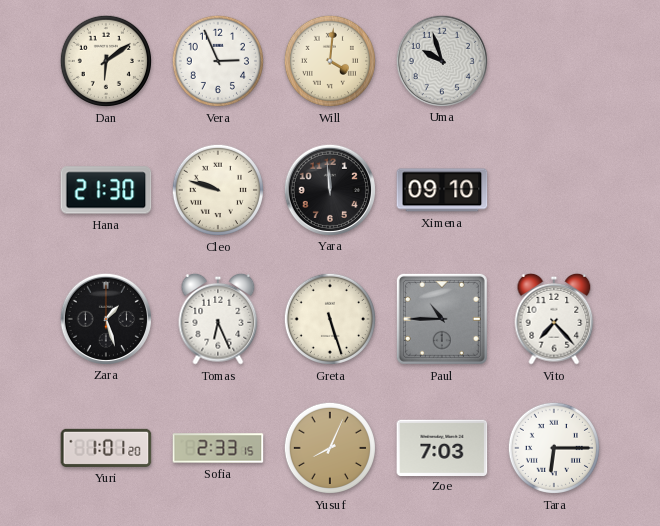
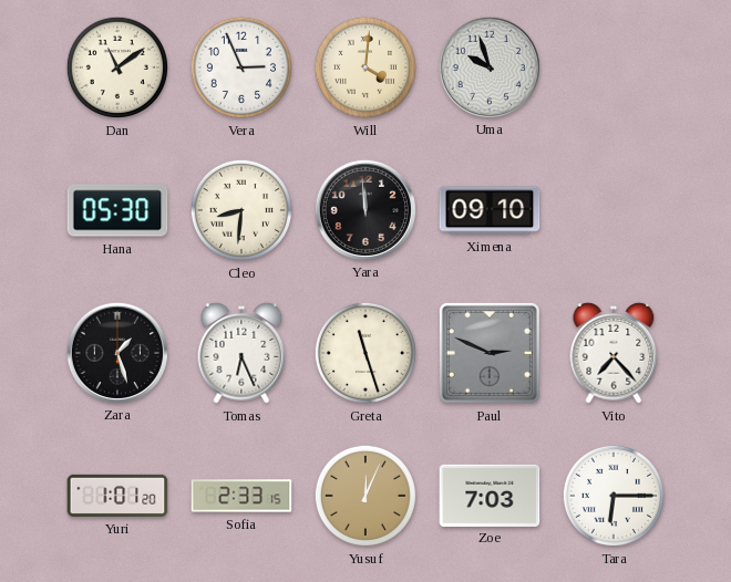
Dan: 6:09 -> 11:09
Hana: 21:30 -> 05:30
Cleo: 9:48 -> 8:31
Greta: 5:27 -> 11:27
Paul: 10:45 -> 2:49
Yusuf: 8:04 -> 12:04
